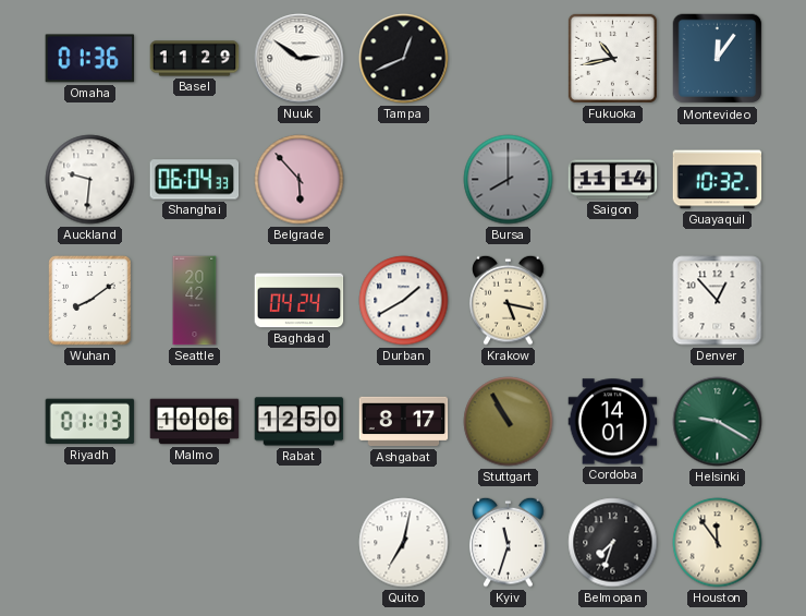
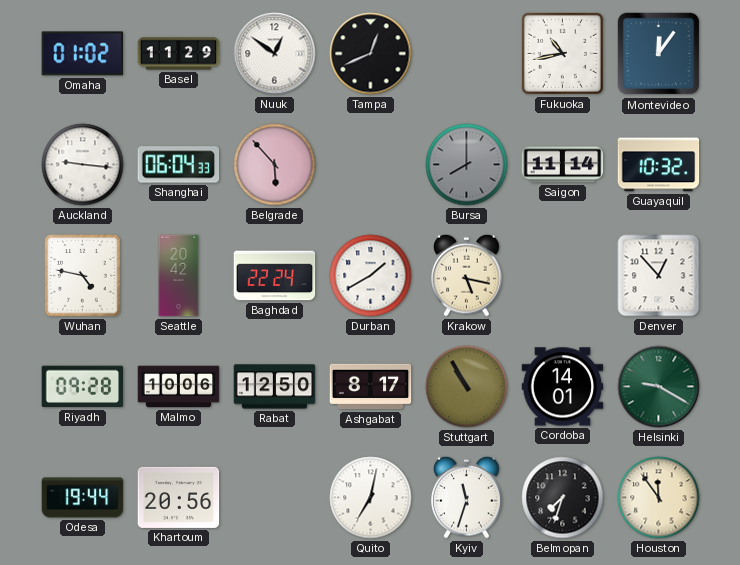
Omaha: 01:36 -> 01:02
Nuuk: 2:51 -> 12:51
Auckland: 9:31 -> 9:16
Wuhan: 8:09 -> 4:47
Baghdad: 04:24 -> 22:24
Riyadh: 01:13 -> 09:28
Odesa: none -> 19:44
Khartoum: none -> 20:56
